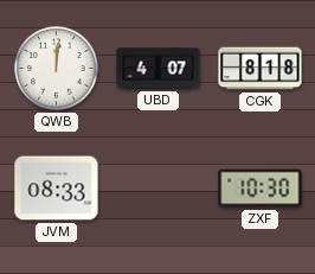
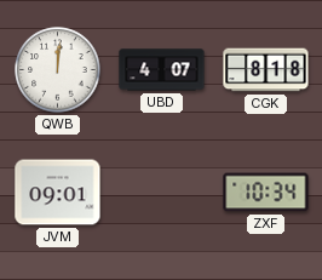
JVM: 08:33 -> 09:01
ZXF: 10:30 -> 10:34
